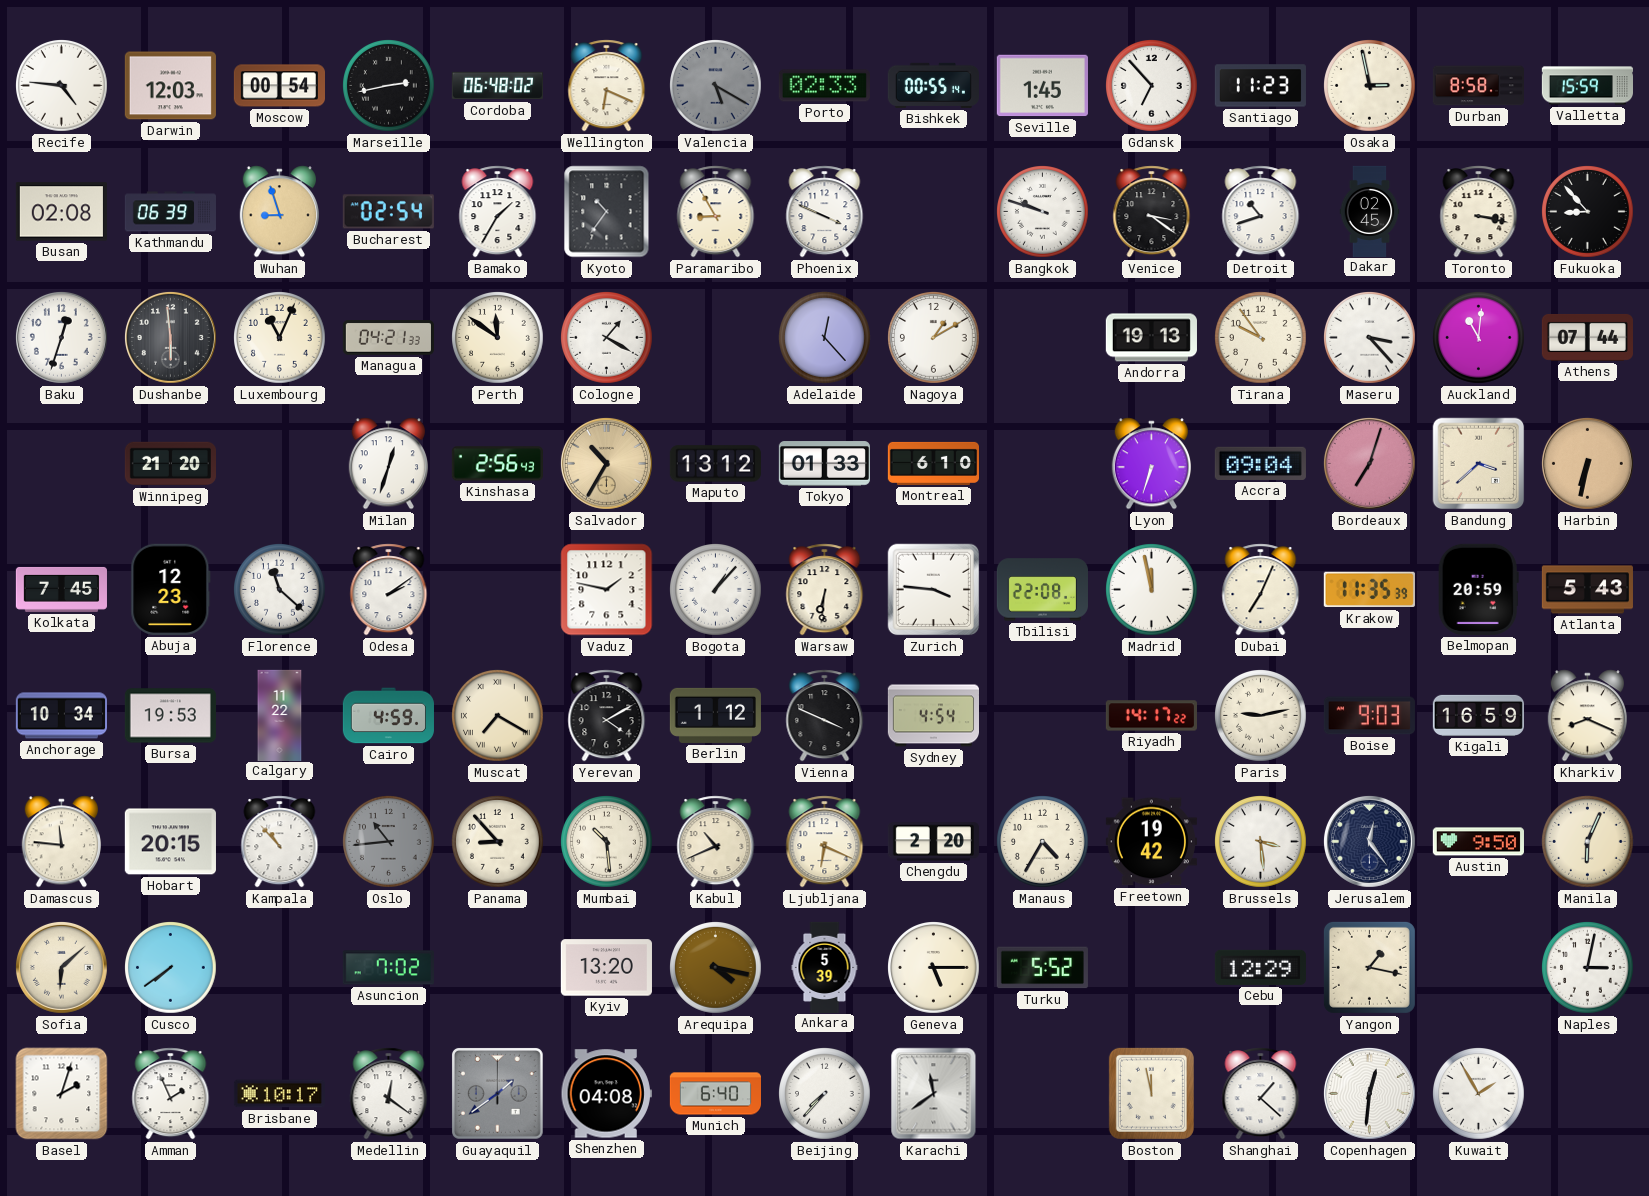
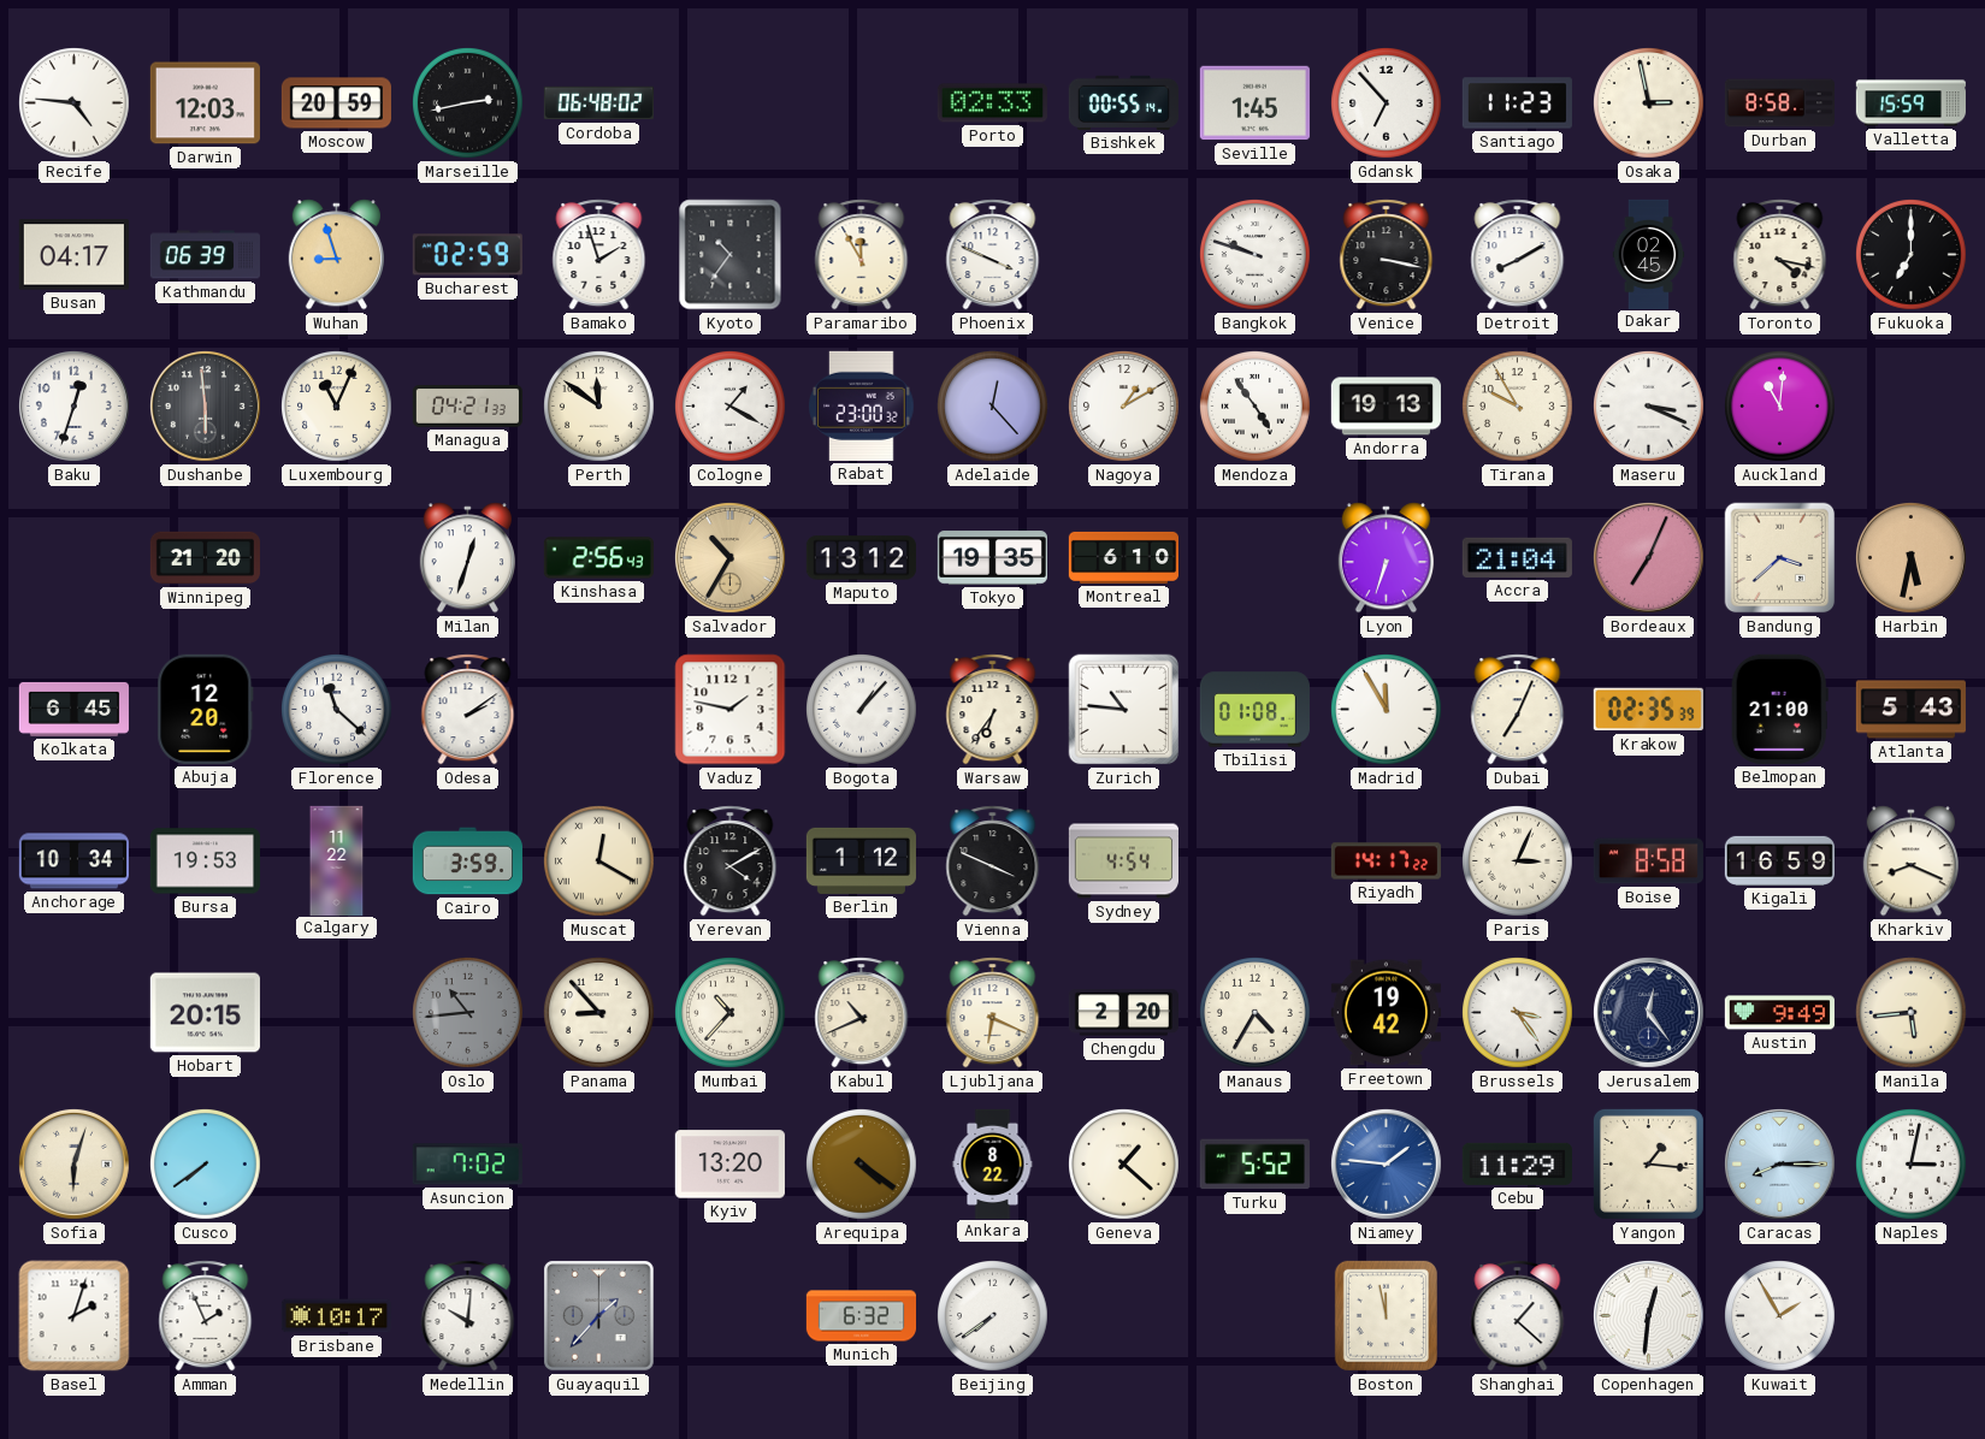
Moscow: 00:54 -> 20:59
Wellington: 6:19 -> none
Valencia: 5:20 -> none
Busan: 02:08 -> 04:17
Bucharest: 02:54 -> 02:59
Bamako: 1:35 -> 1:57
Paramaribo: 8:55 -> 11:55
Venice: 3:21 -> 3:17
Detroit: 10:42 -> 8:10
Toronto: 3:17 -> 4:17
Fukuoka: 8:53 -> 7:00
Rabat: none -> 23:00
Mendoza: none -> 4:54
Tirana: 9:54 -> 9:55
Maseru: 3:23 -> 3:19
Athens: 07:44 -> none
Tokyo: 01:33 -> 19:35
Accra: 09:04 -> 21:04
Bordeaux: 7:03 -> 7:04
Harbin: 6:32 -> 5:32
Kolkata: 7:45 -> 6:45
Abuja: 12:23 -> 12:20
Warsaw: 6:31 -> 6:36
Zurich: 3:46 -> 10:46
Tbilisi: 22:08 -> 01:08
Madrid: 11:58 -> 11:55
Krakow: 11:35 -> 02:35
Belmopan: 20:59 -> 21:00
Cairo: 4:59 -> 3:59
Muscat: 7:20 -> 12:20
Paris: 9:13 -> 3:04
Boise: 9:03 -> 8:58
Damascus: 11:46 -> none
Kampala: 10:53 -> none
Mumbai: 10:29 -> 10:37
Brussels: 3:29 -> 3:24
Austin: 9:50 -> 9:49
Manila: 6:04 -> 5:44
Sofia: 6:08 -> 6:03
Arequipa: 4:17 -> 4:21
Ankara: 5:39 -> 8:22
Geneva: 5:15 -> 1:22
Niamey: none -> 1:46
Cebu: 12:29 -> 11:29
Yangon: 1:17 -> 1:16
Caracas: none -> 8:15
Medellin: 12:21 -> 10:01
Guayaquil: 1:39 -> 1:37
Shenzhen: 04:08 -> none
Munich: 6:40 -> 6:32
Beijing: 7:37 -> 7:39
Karachi: 11:39 -> none
